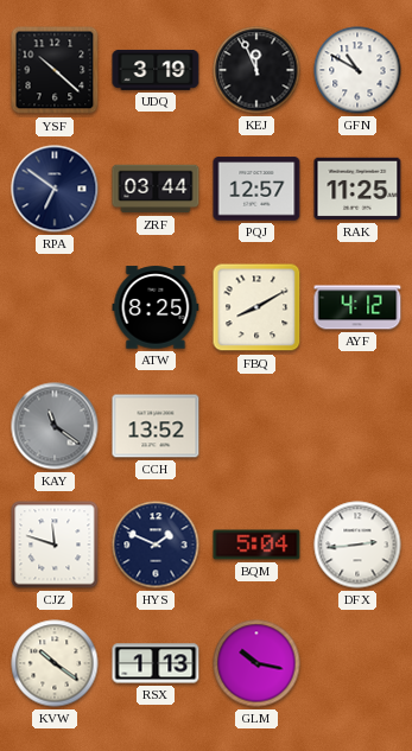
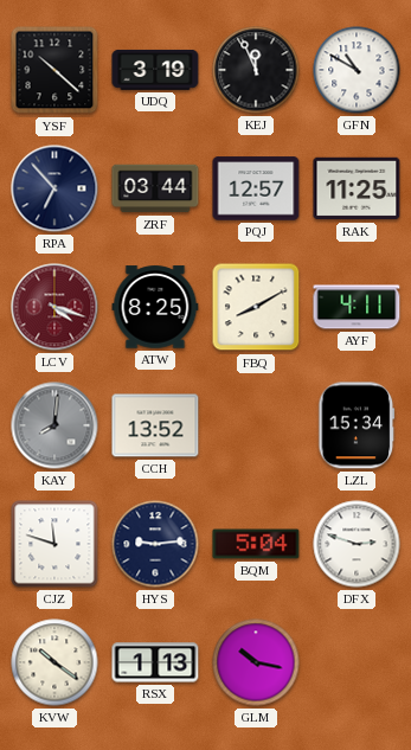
RPA: 6:51 -> 6:53
LCV: none -> 4:18
AYF: 4:12 -> 4:11
KAY: 11:21 -> 8:01
LZL: none -> 15:34
HYS: 1:49 -> 9:14
DFX: 2:44 -> 2:48
